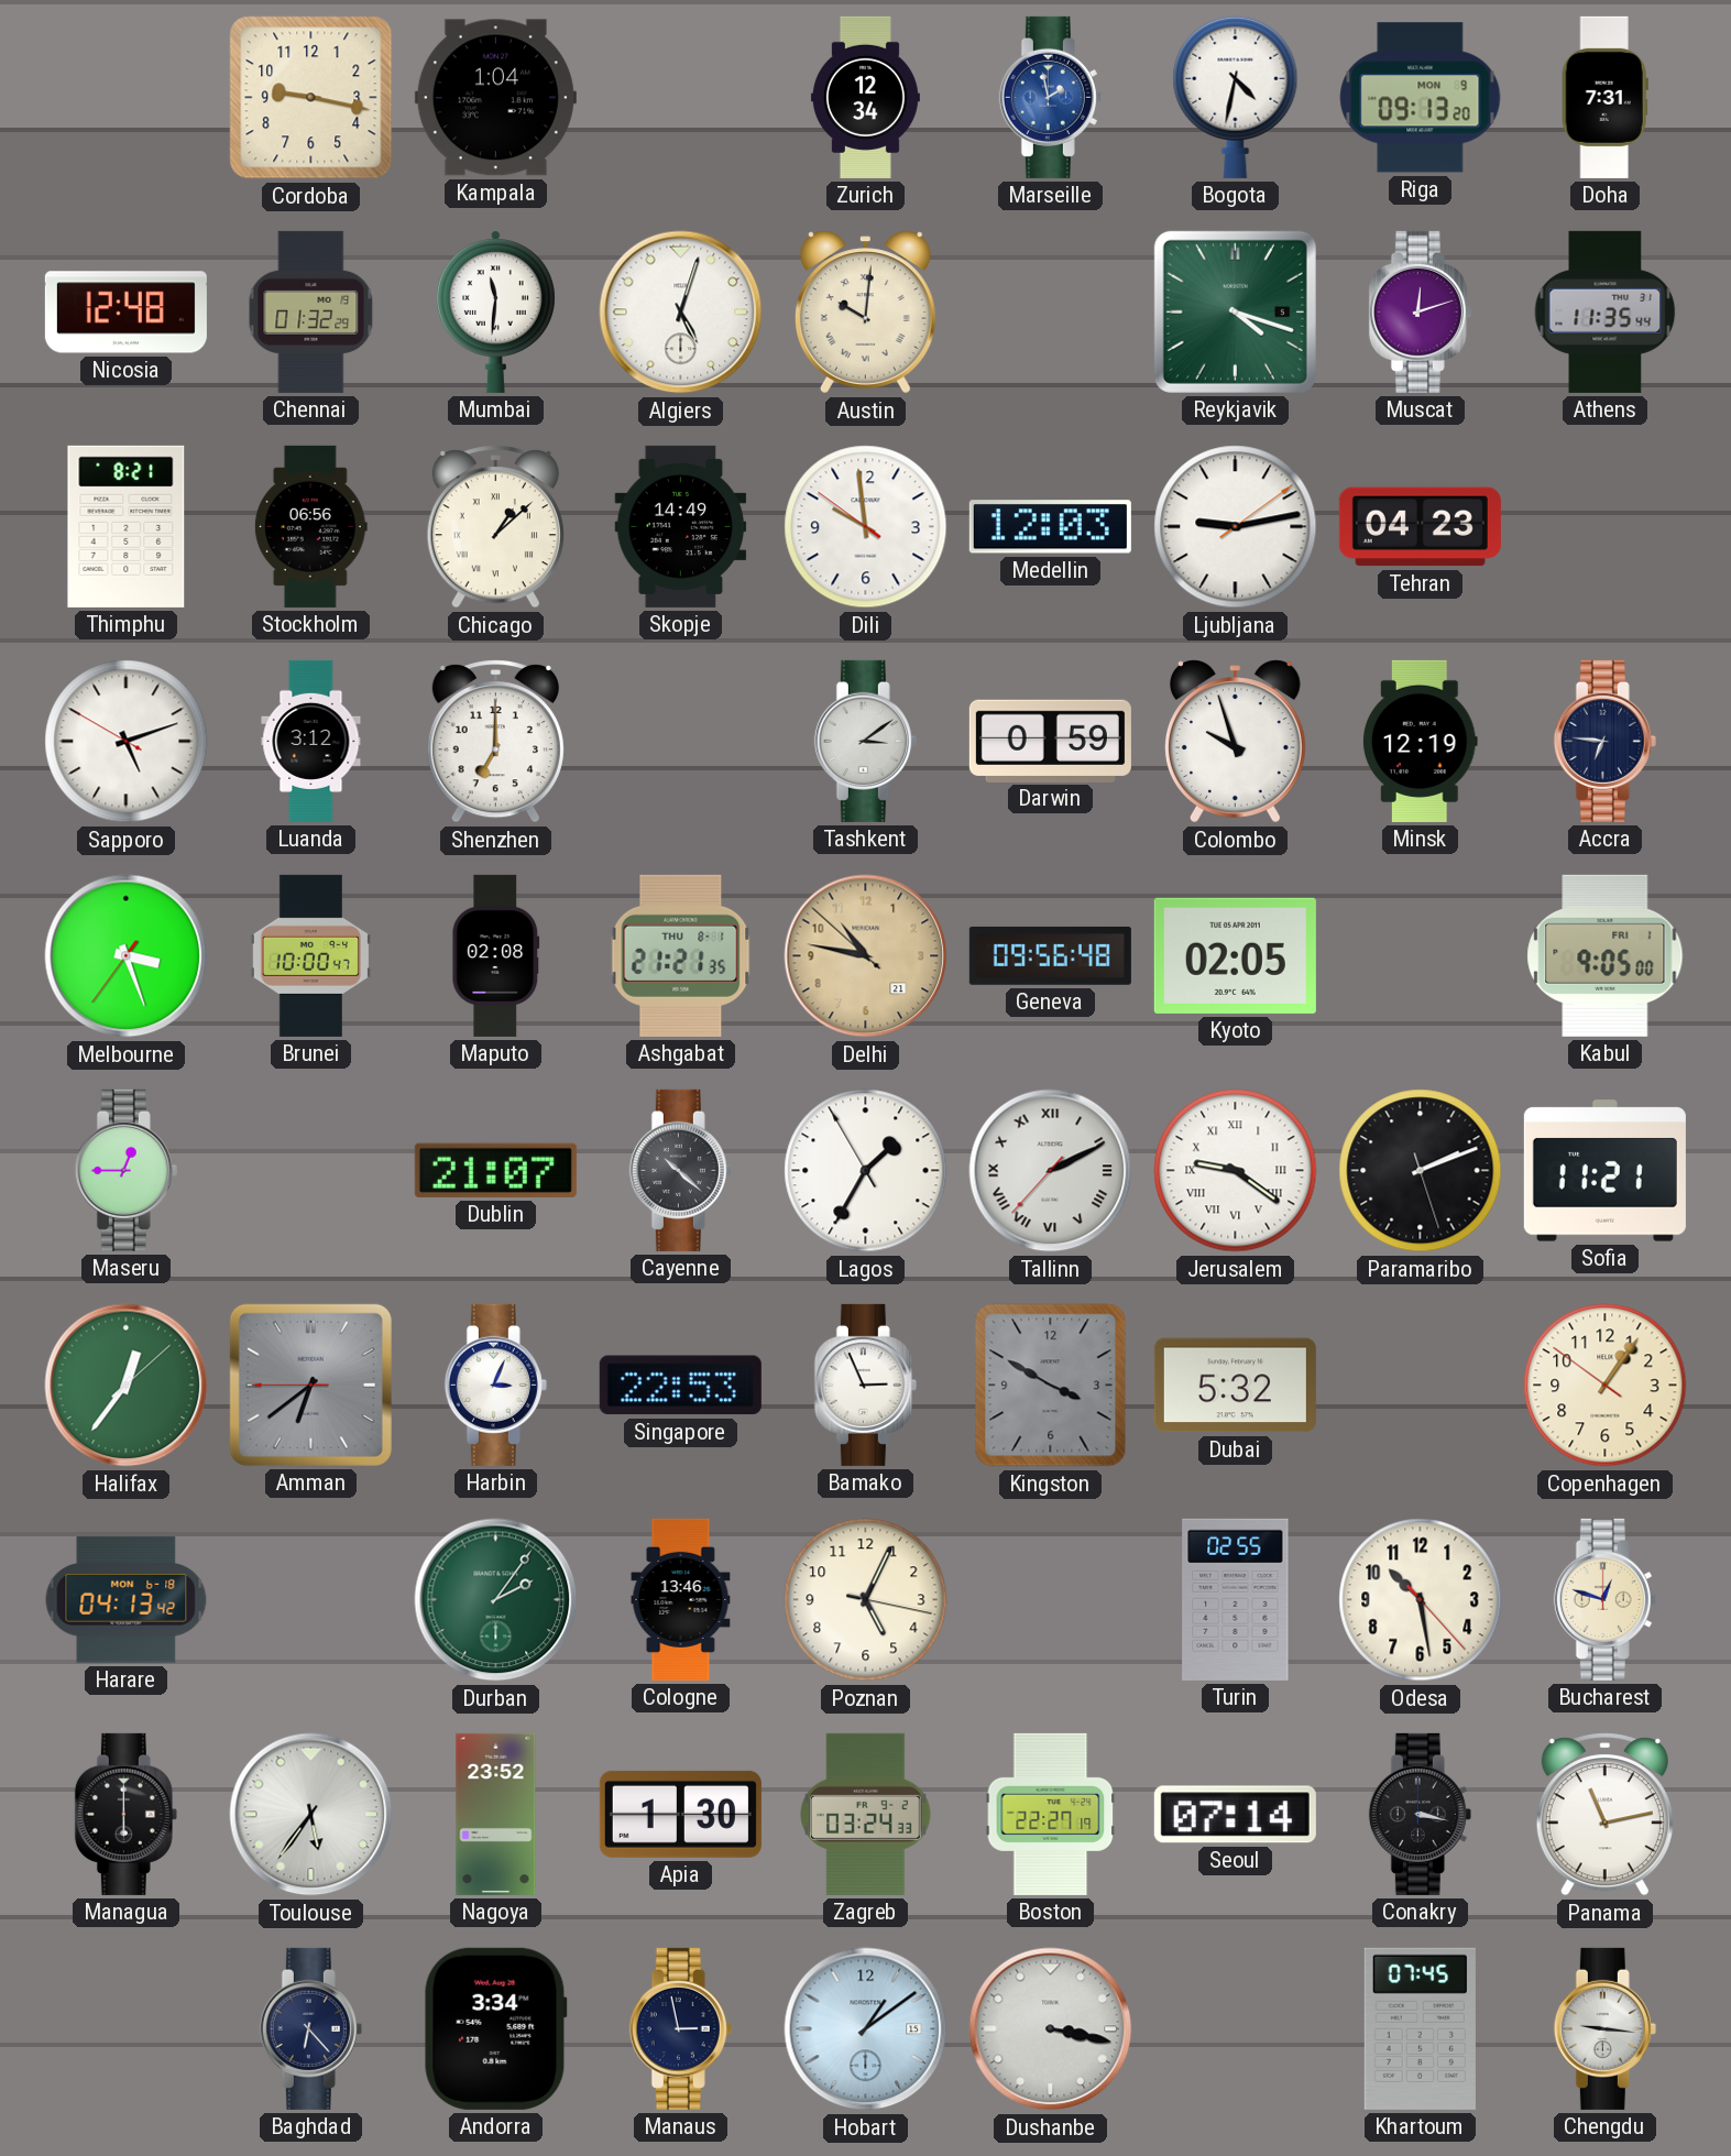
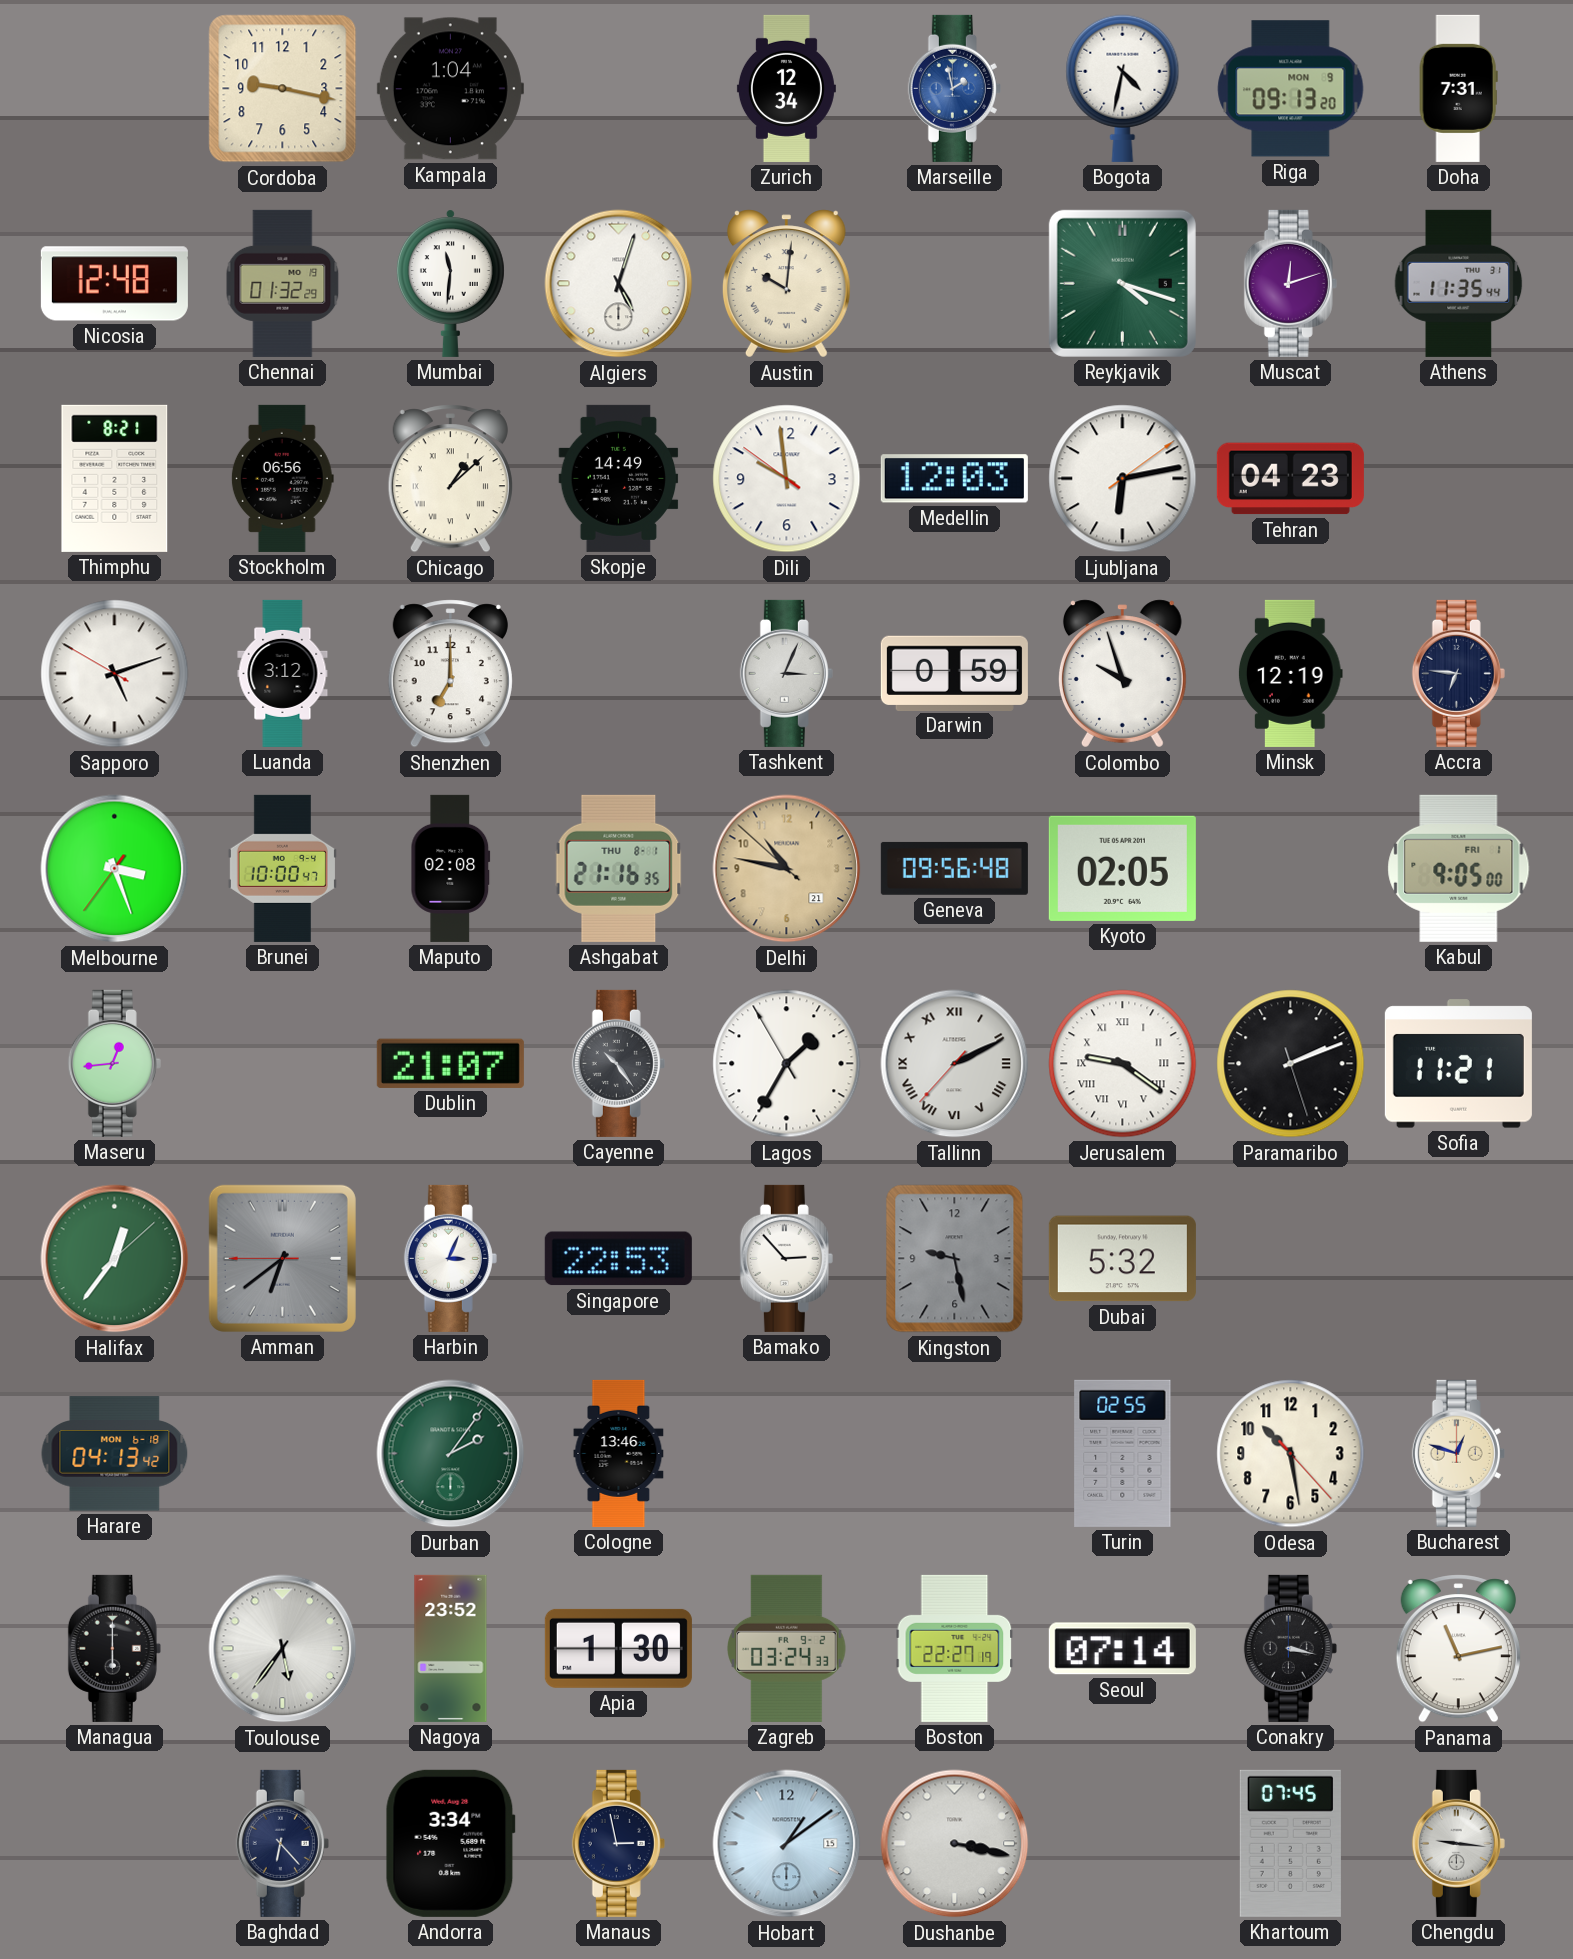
Ljubljana: 9:13 -> 6:13
Tashkent: 3:09 -> 3:04
Ashgabat: 21:21 -> 21:16
Maseru: 12:45 -> 12:44
Cayenne: 10:22 -> 10:24
Bamako: 2:56 -> 2:53
Kingston: 3:50 -> 9:28
Copenhagen: 1:05 -> none
Poznan: 5:04 -> none
